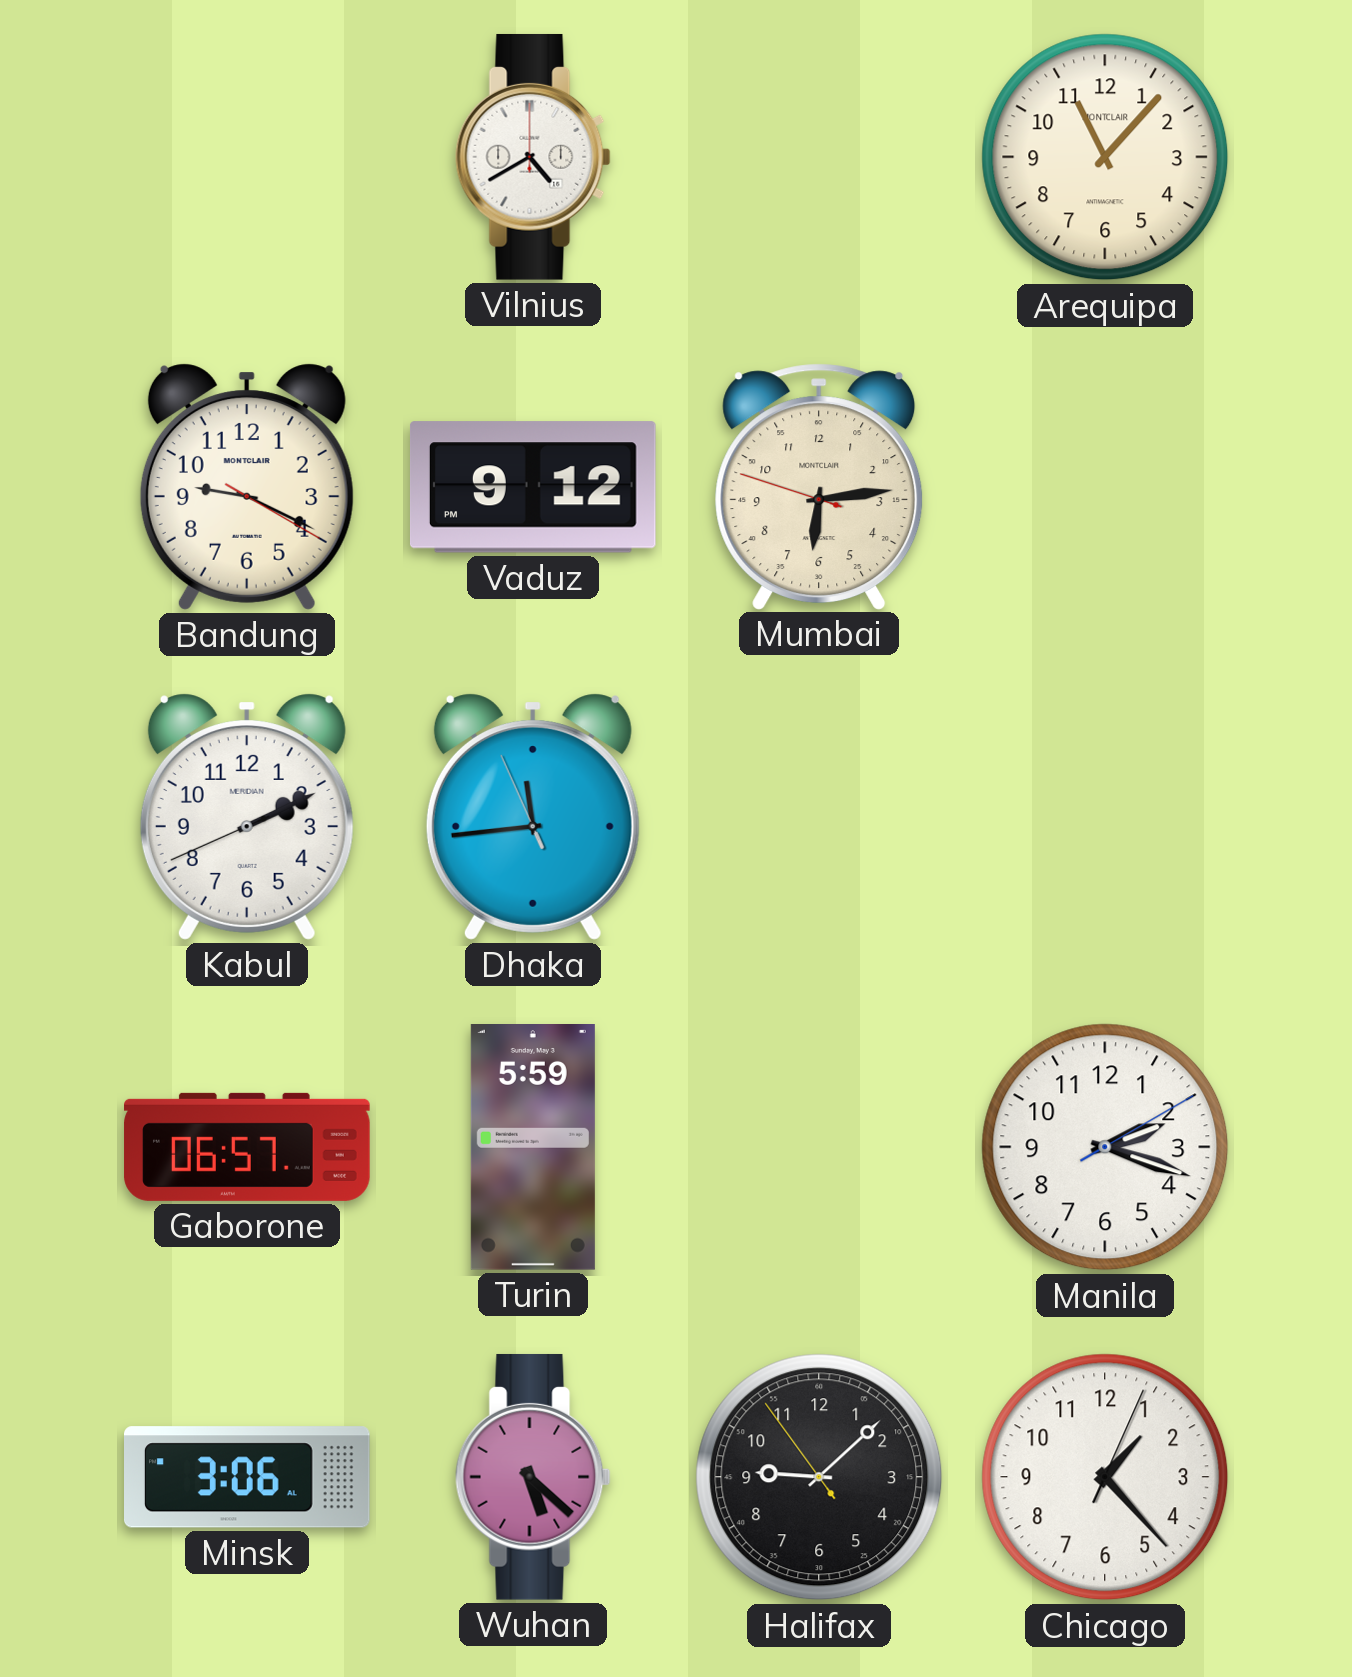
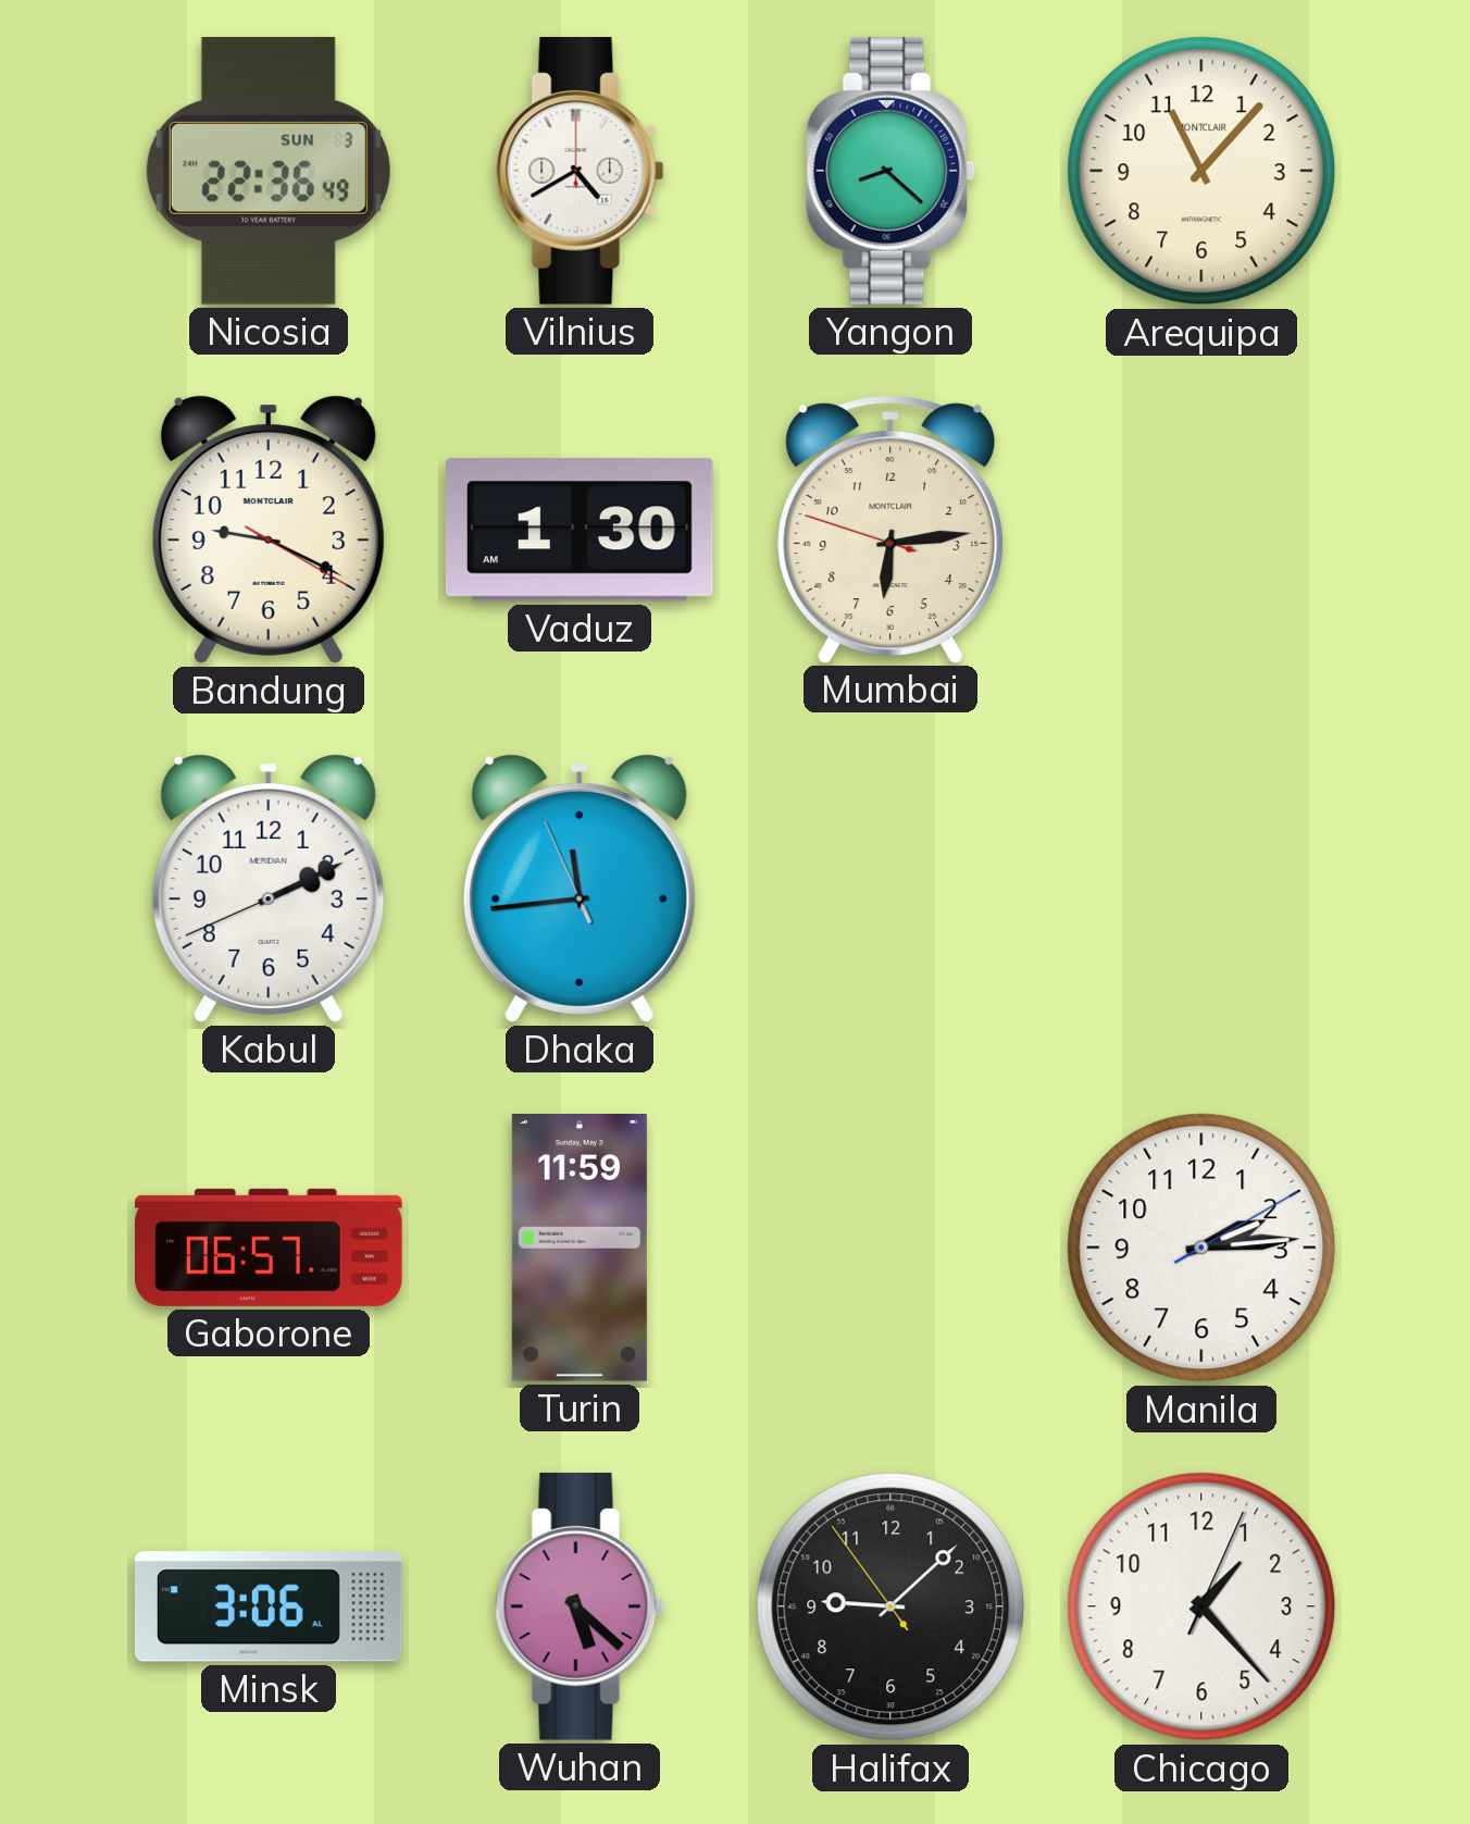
Nicosia: none -> 22:36
Yangon: none -> 8:22
Vaduz: 9:12 -> 1:30
Turin: 5:59 -> 11:59
Manila: 2:18 -> 2:14
